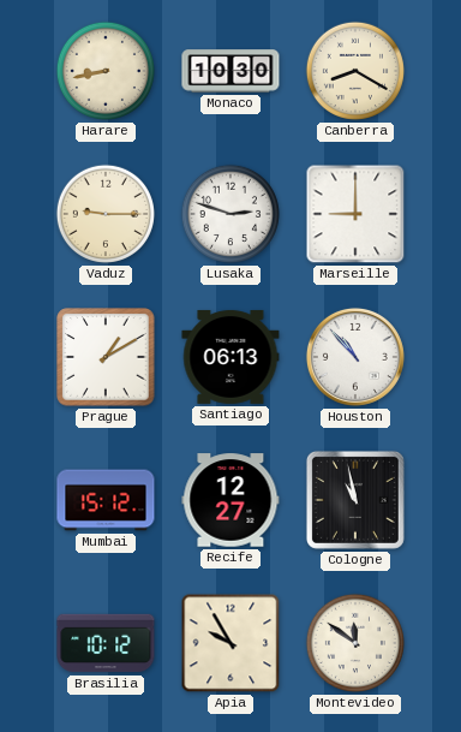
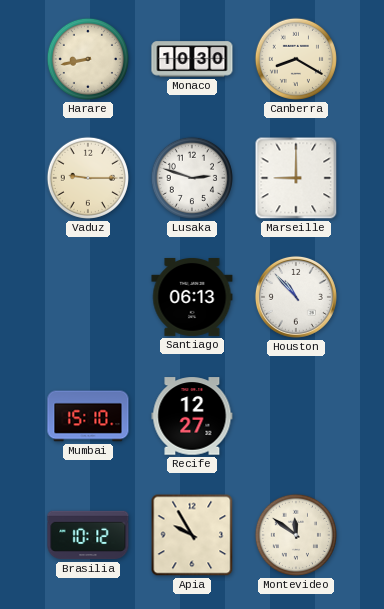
Prague: 1:10 -> none
Mumbai: 15:12 -> 15:10
Cologne: 10:58 -> none
